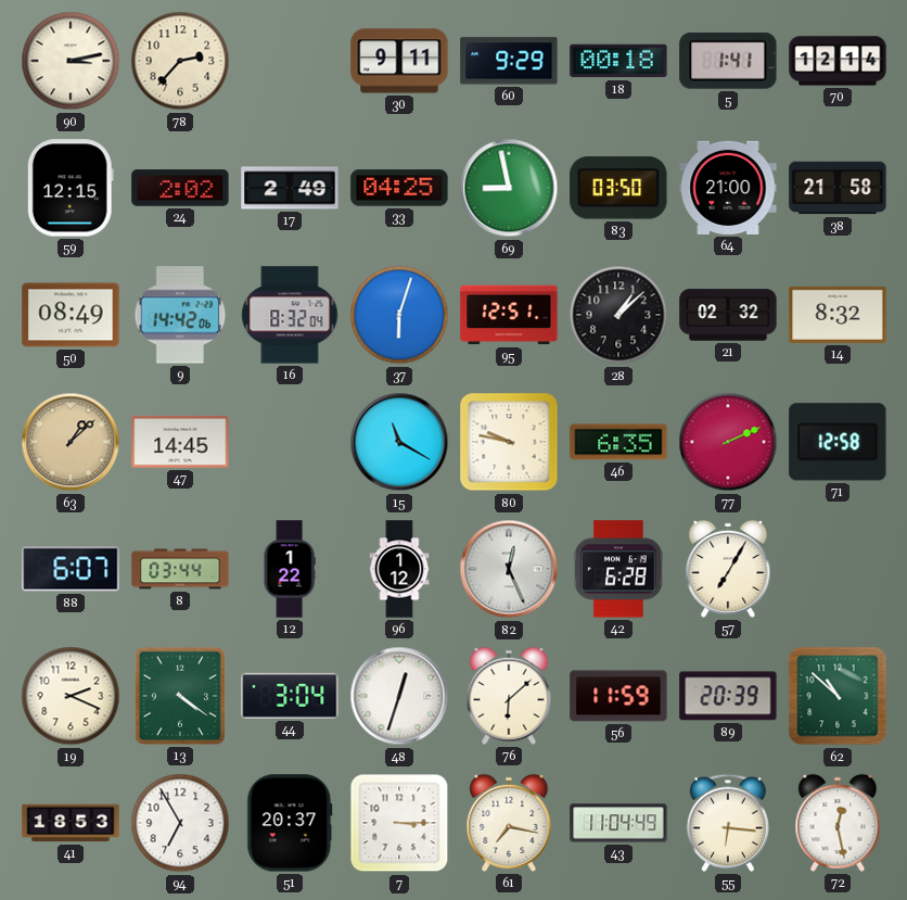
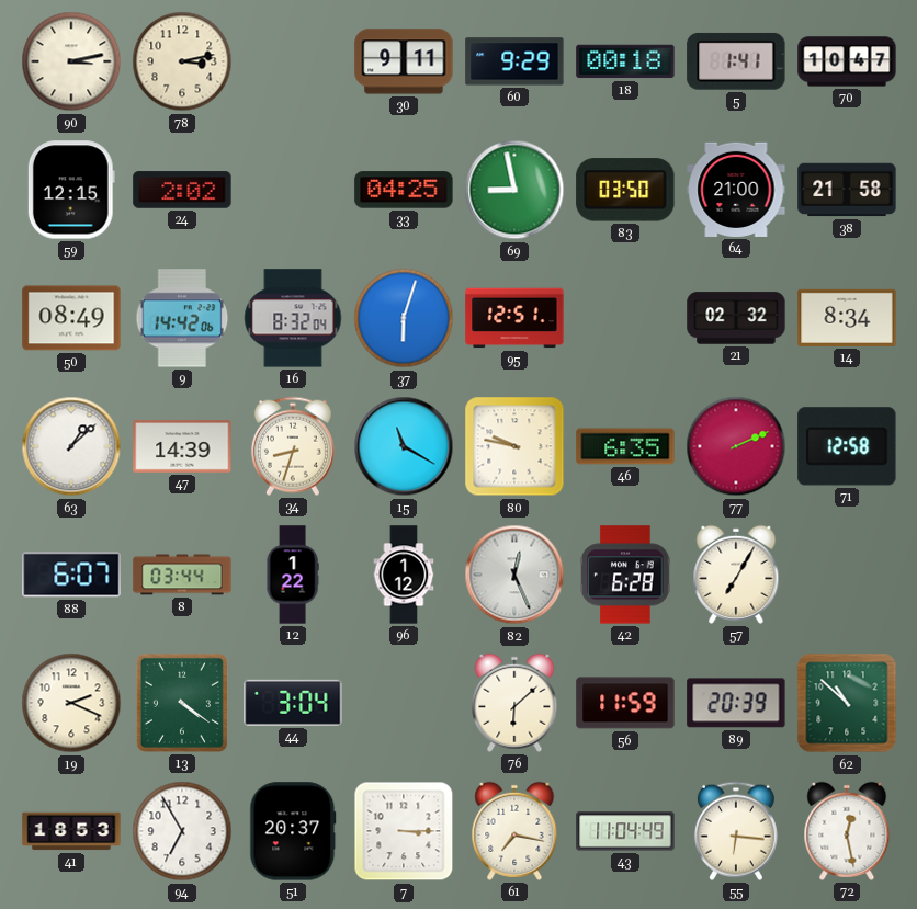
78: 2:37 -> 3:13
70: 12:14 -> 10:47
17: 2:49 -> none
28: 1:08 -> none
14: 8:32 -> 8:34
63 dial: champagne -> white
47: 14:45 -> 14:39
34: none -> 8:33
48: 12:33 -> none
